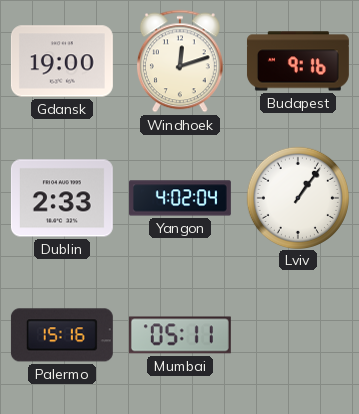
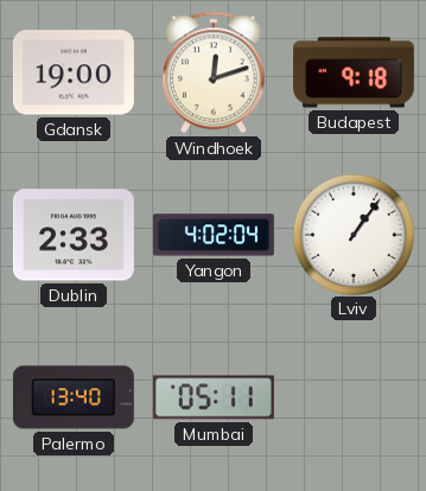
Budapest: 9:16 -> 9:18
Palermo: 15:16 -> 13:40
